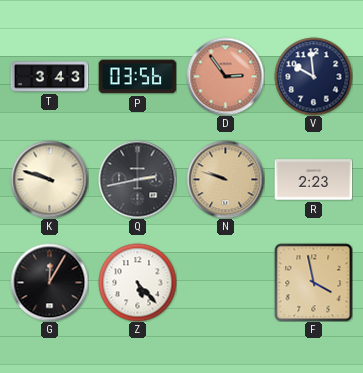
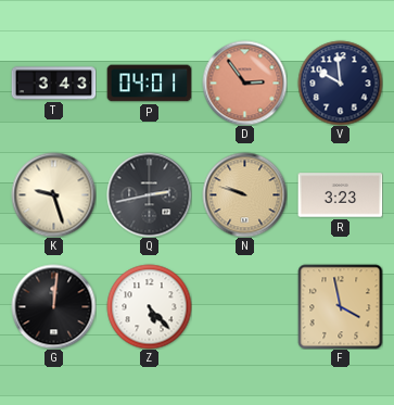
P: 03:56 -> 04:01
K: 9:48 -> 9:27
R: 2:23 -> 3:23
G: 12:05 -> 12:01
